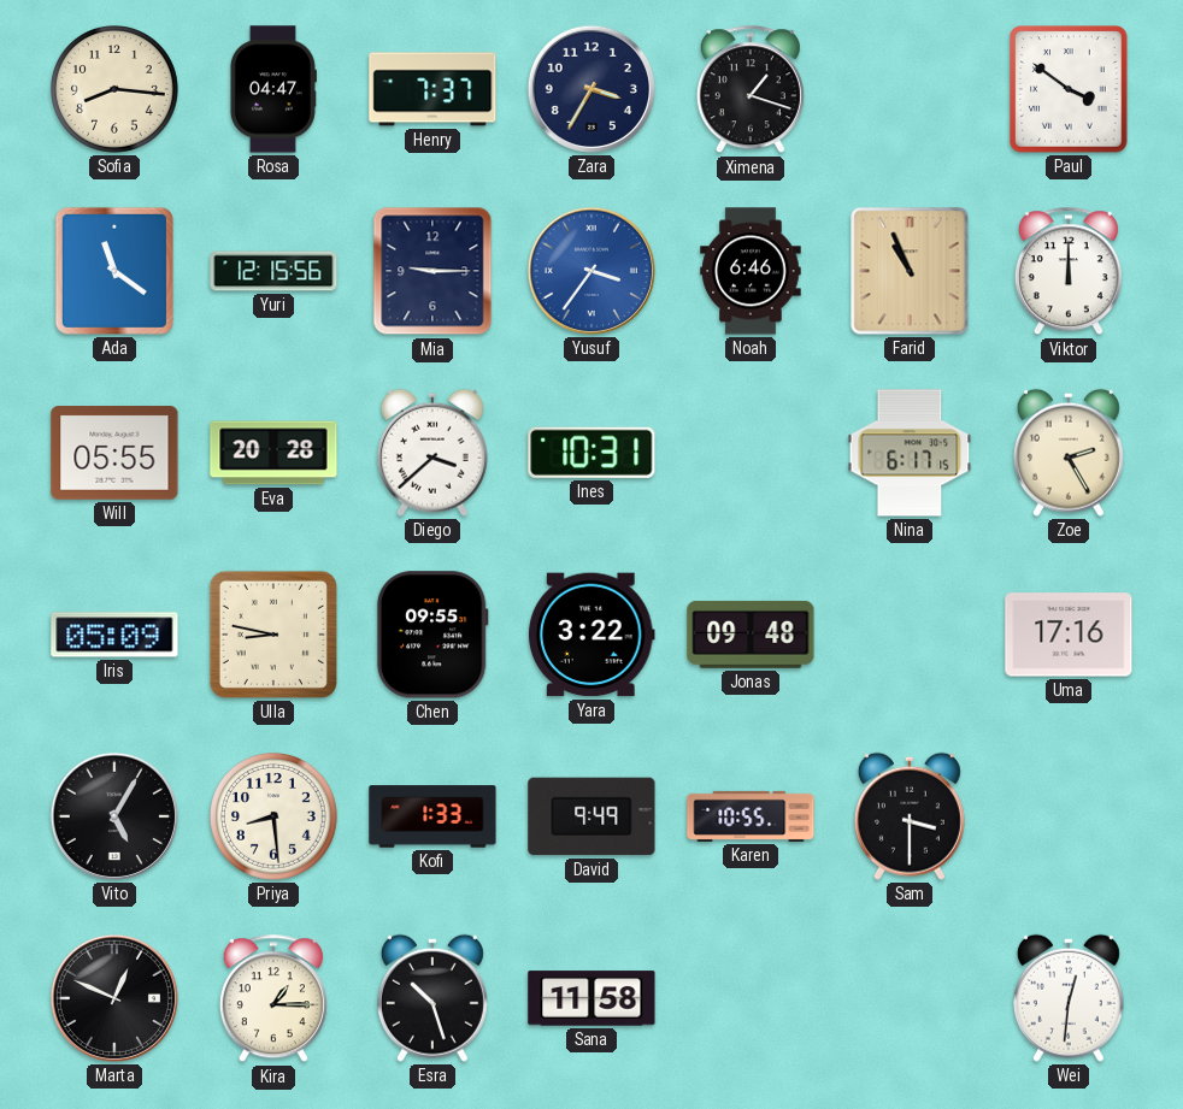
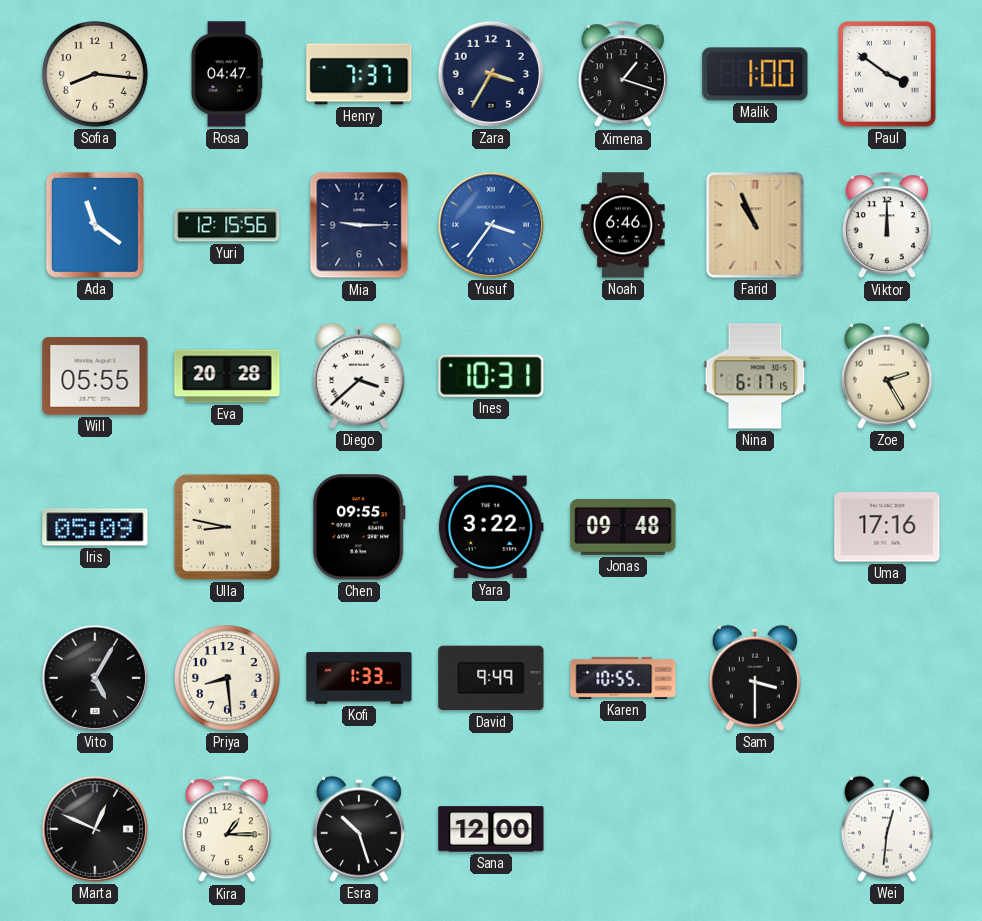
Malik: none -> 1:00
Sana: 11:58 -> 12:00
